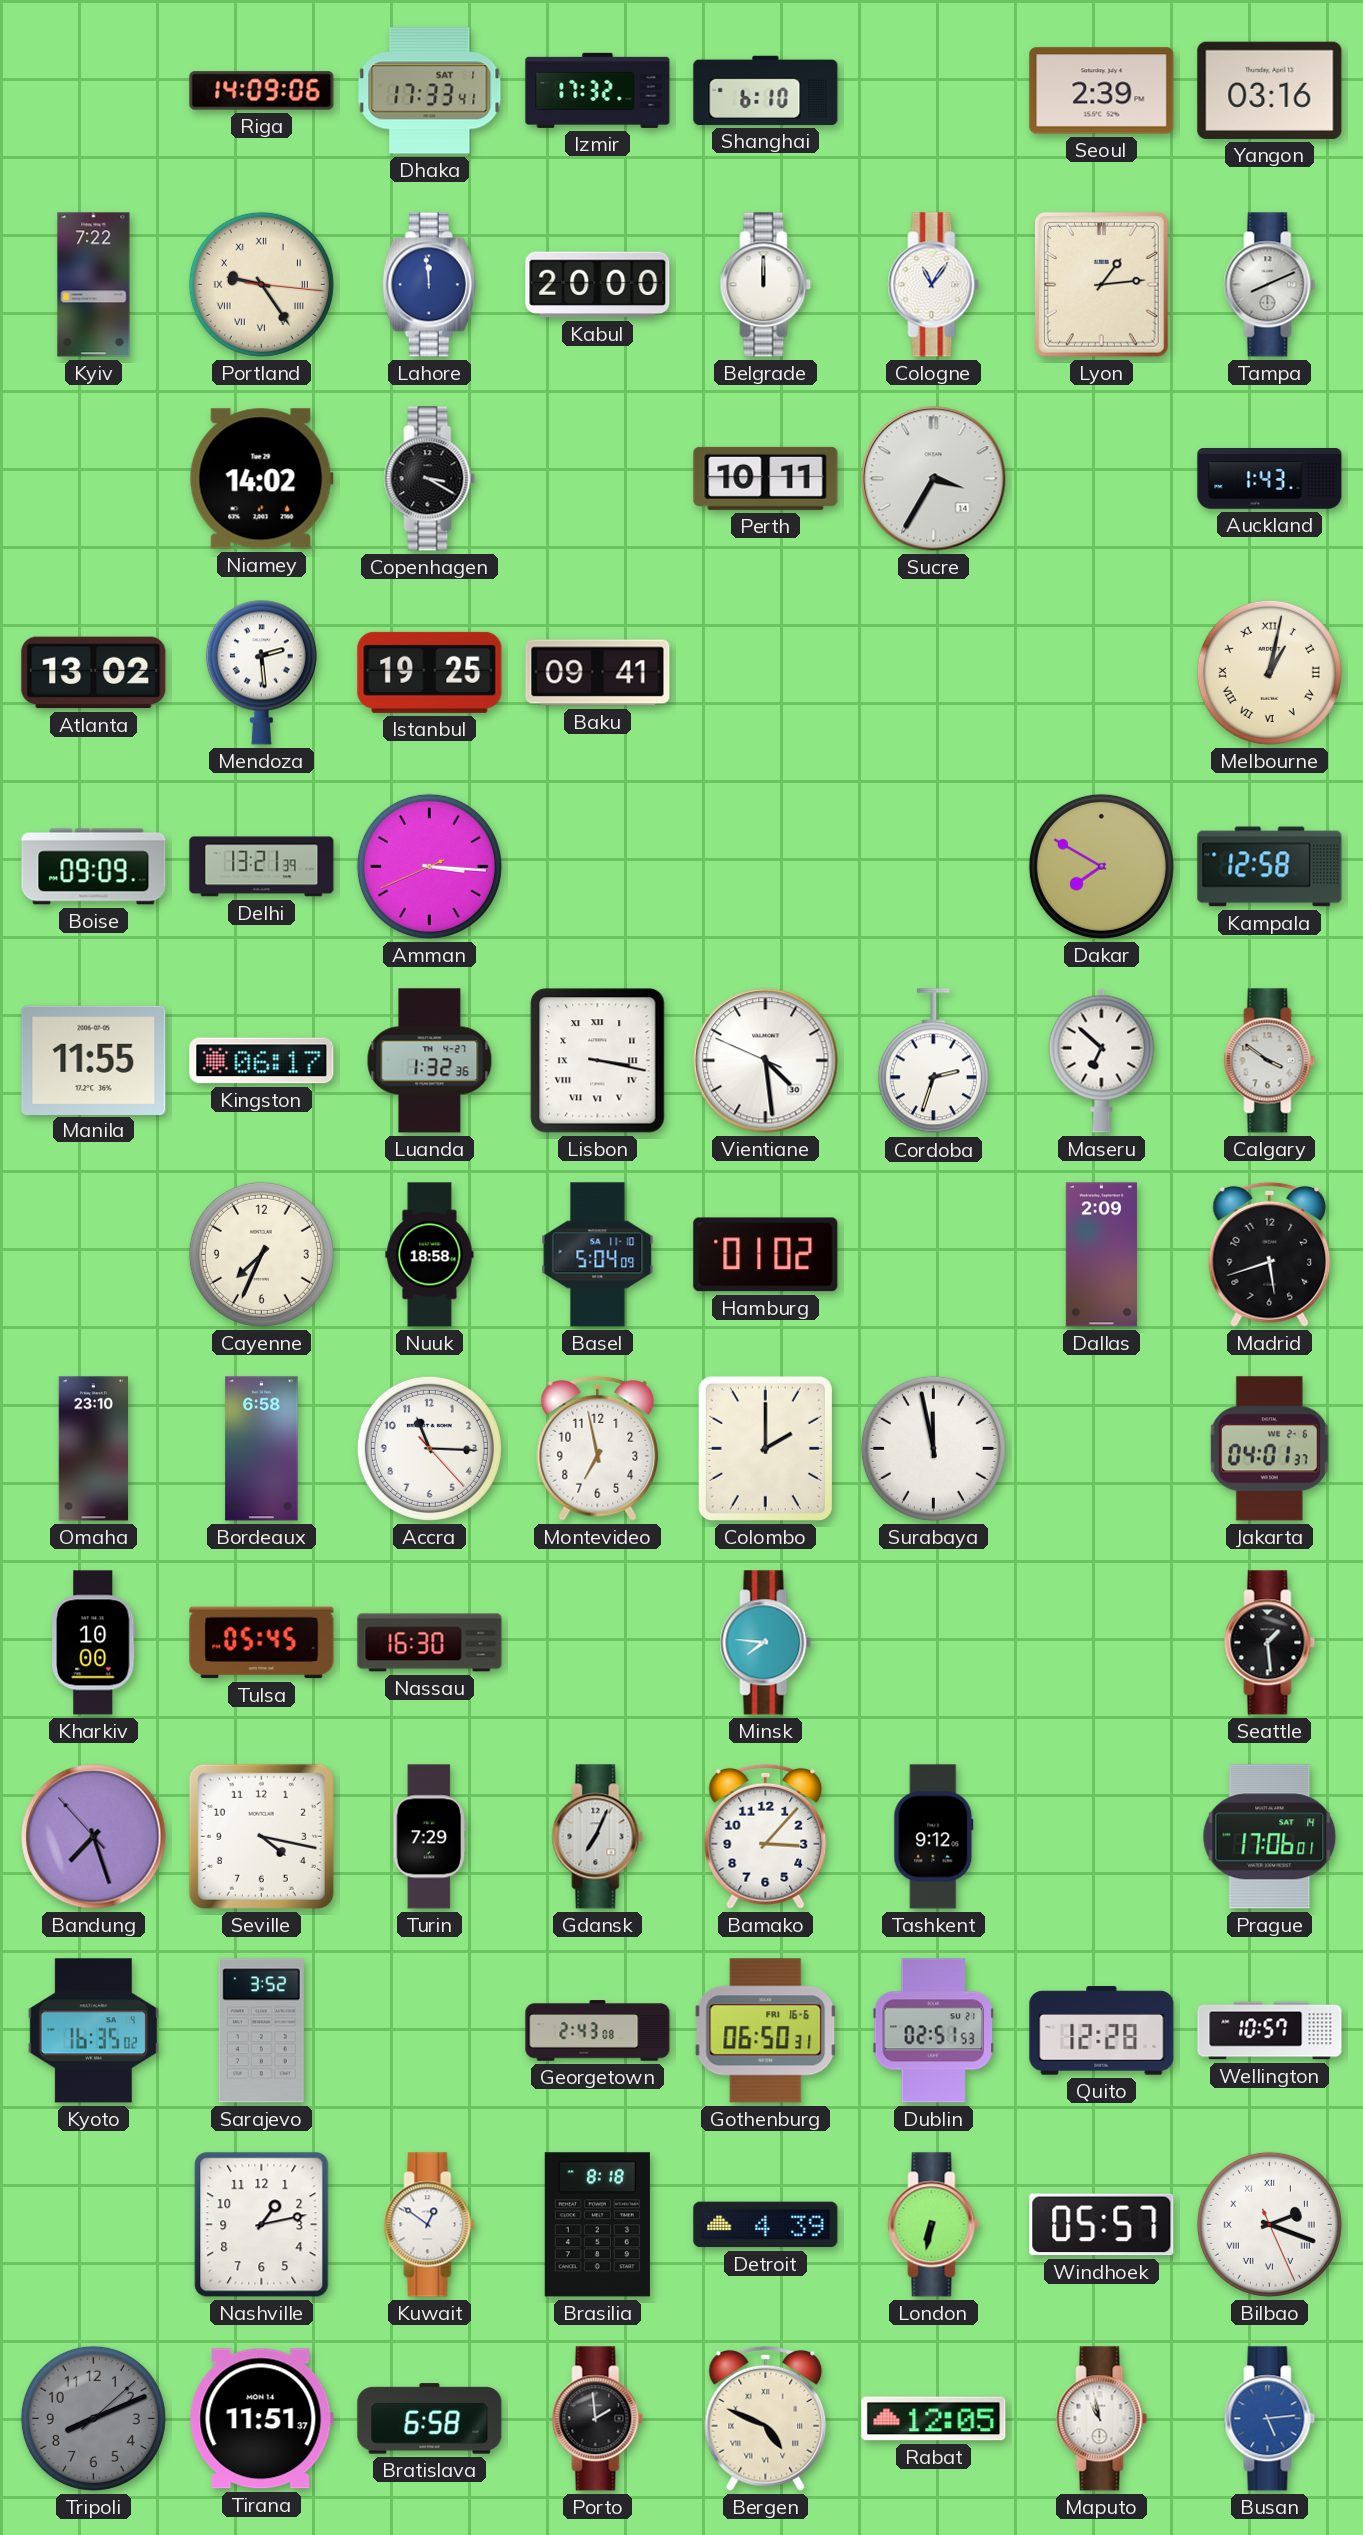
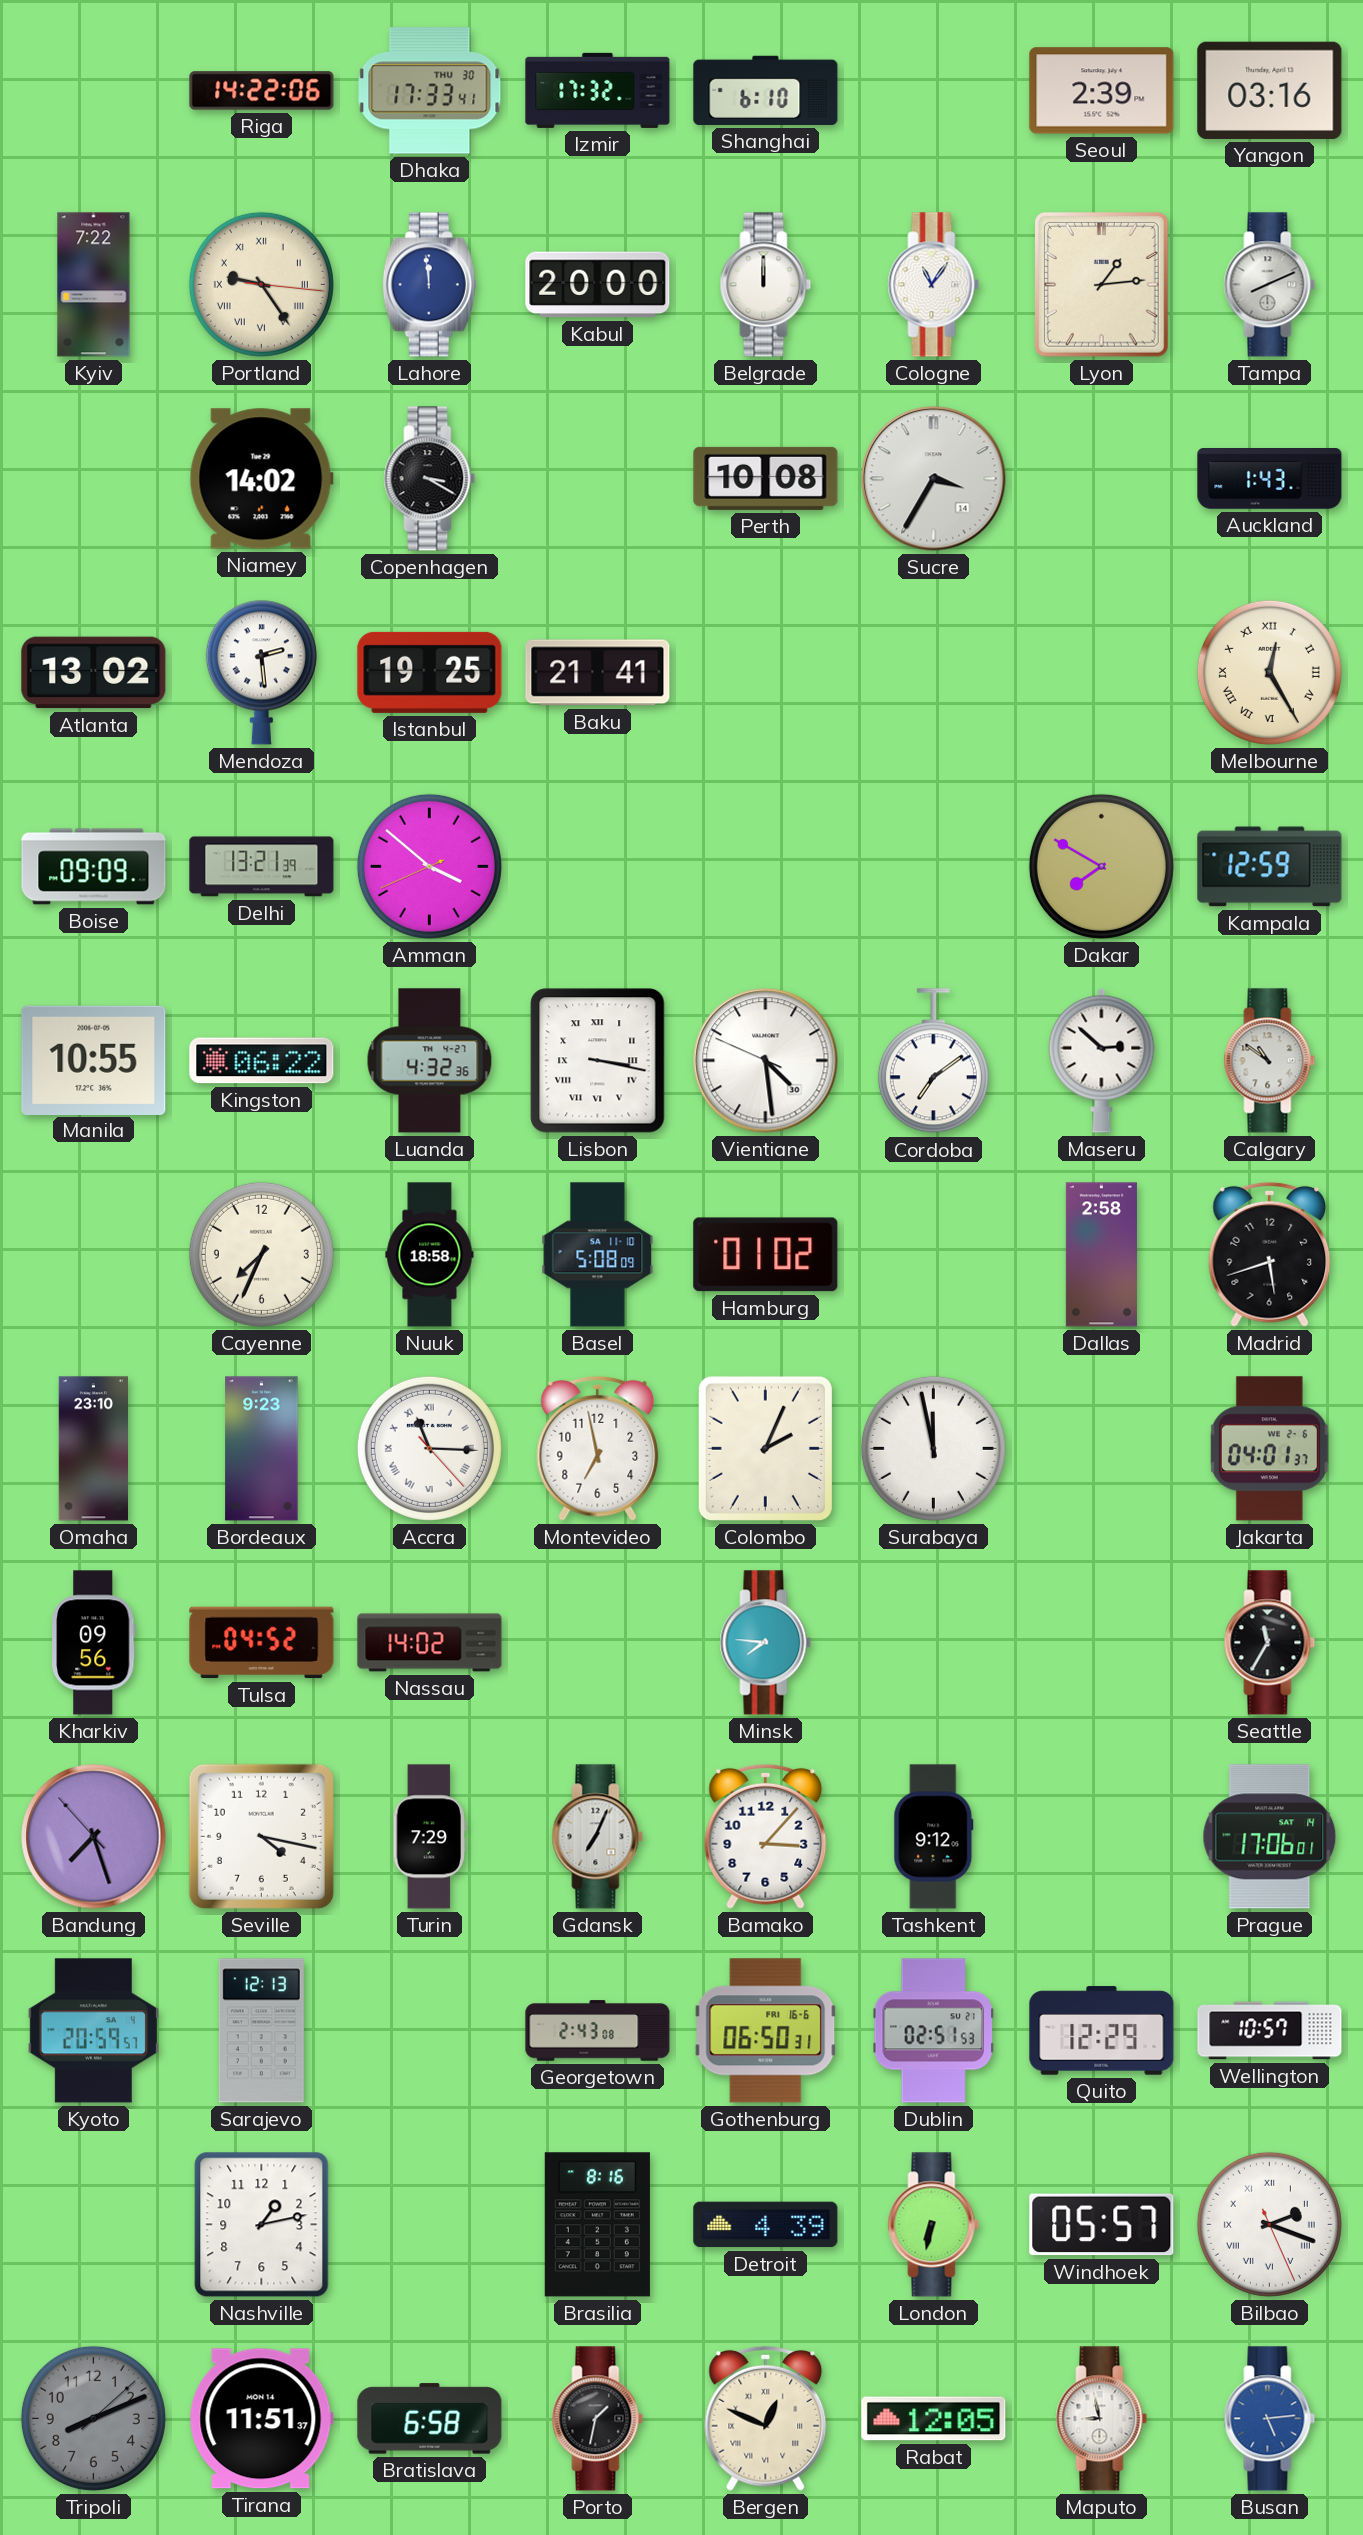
Riga: 14:09 -> 14:22
Dhaka date: SAT 1 -> THU 30
Perth: 10:11 -> 10:08
Baku: 09:41 -> 21:41
Melbourne: 1:02 -> 12:25
Amman: 3:15 -> 3:51
Kampala: 12:58 -> 12:59
Manila: 11:55 -> 10:55
Kingston: 06:17 -> 06:22
Luanda: 1:32 -> 4:32
Cordoba: 2:33 -> 7:09
Maseru: 6:52 -> 2:52
Calgary: 3:51 -> 10:51
Basel: 5:04 -> 5:08
Dallas: 2:09 -> 2:58
Bordeaux: 6:58 -> 9:23
Accra numerals: Arabic -> Roman
Colombo: 2:00 -> 2:04
Kharkiv: 10:00 -> 09:56
Tulsa: 05:45 -> 04:52
Nassau: 16:30 -> 14:02
Seattle: 1:29 -> 11:35
Kyoto: 16:35 -> 20:59
Sarajevo: 3:52 -> 12:13
Quito: 12:28 -> 12:29
Kuwait: 12:51 -> none
Brasilia: 8:18 -> 8:16
Porto: 1:59 -> 1:32
Bergen: 4:49 -> 12:49
Maputo: 10:58 -> 8:58
